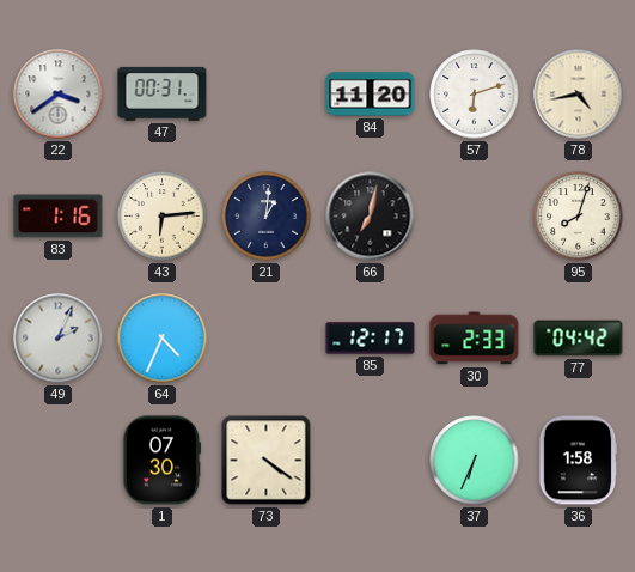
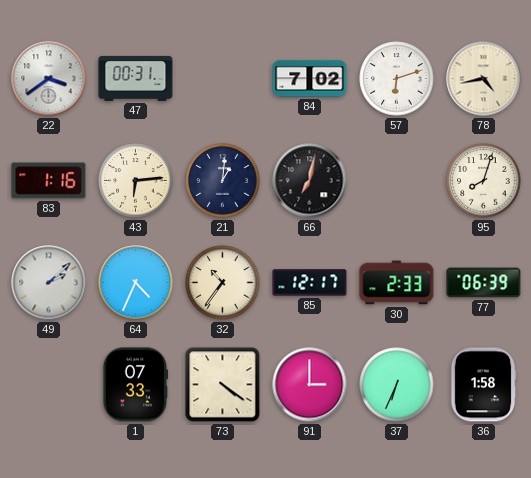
84: 11:20 -> 7:02
49: 2:04 -> 2:08
32: none -> 10:36
77: 04:42 -> 06:39
1: 07:30 -> 07:33
91: none -> 3:00
